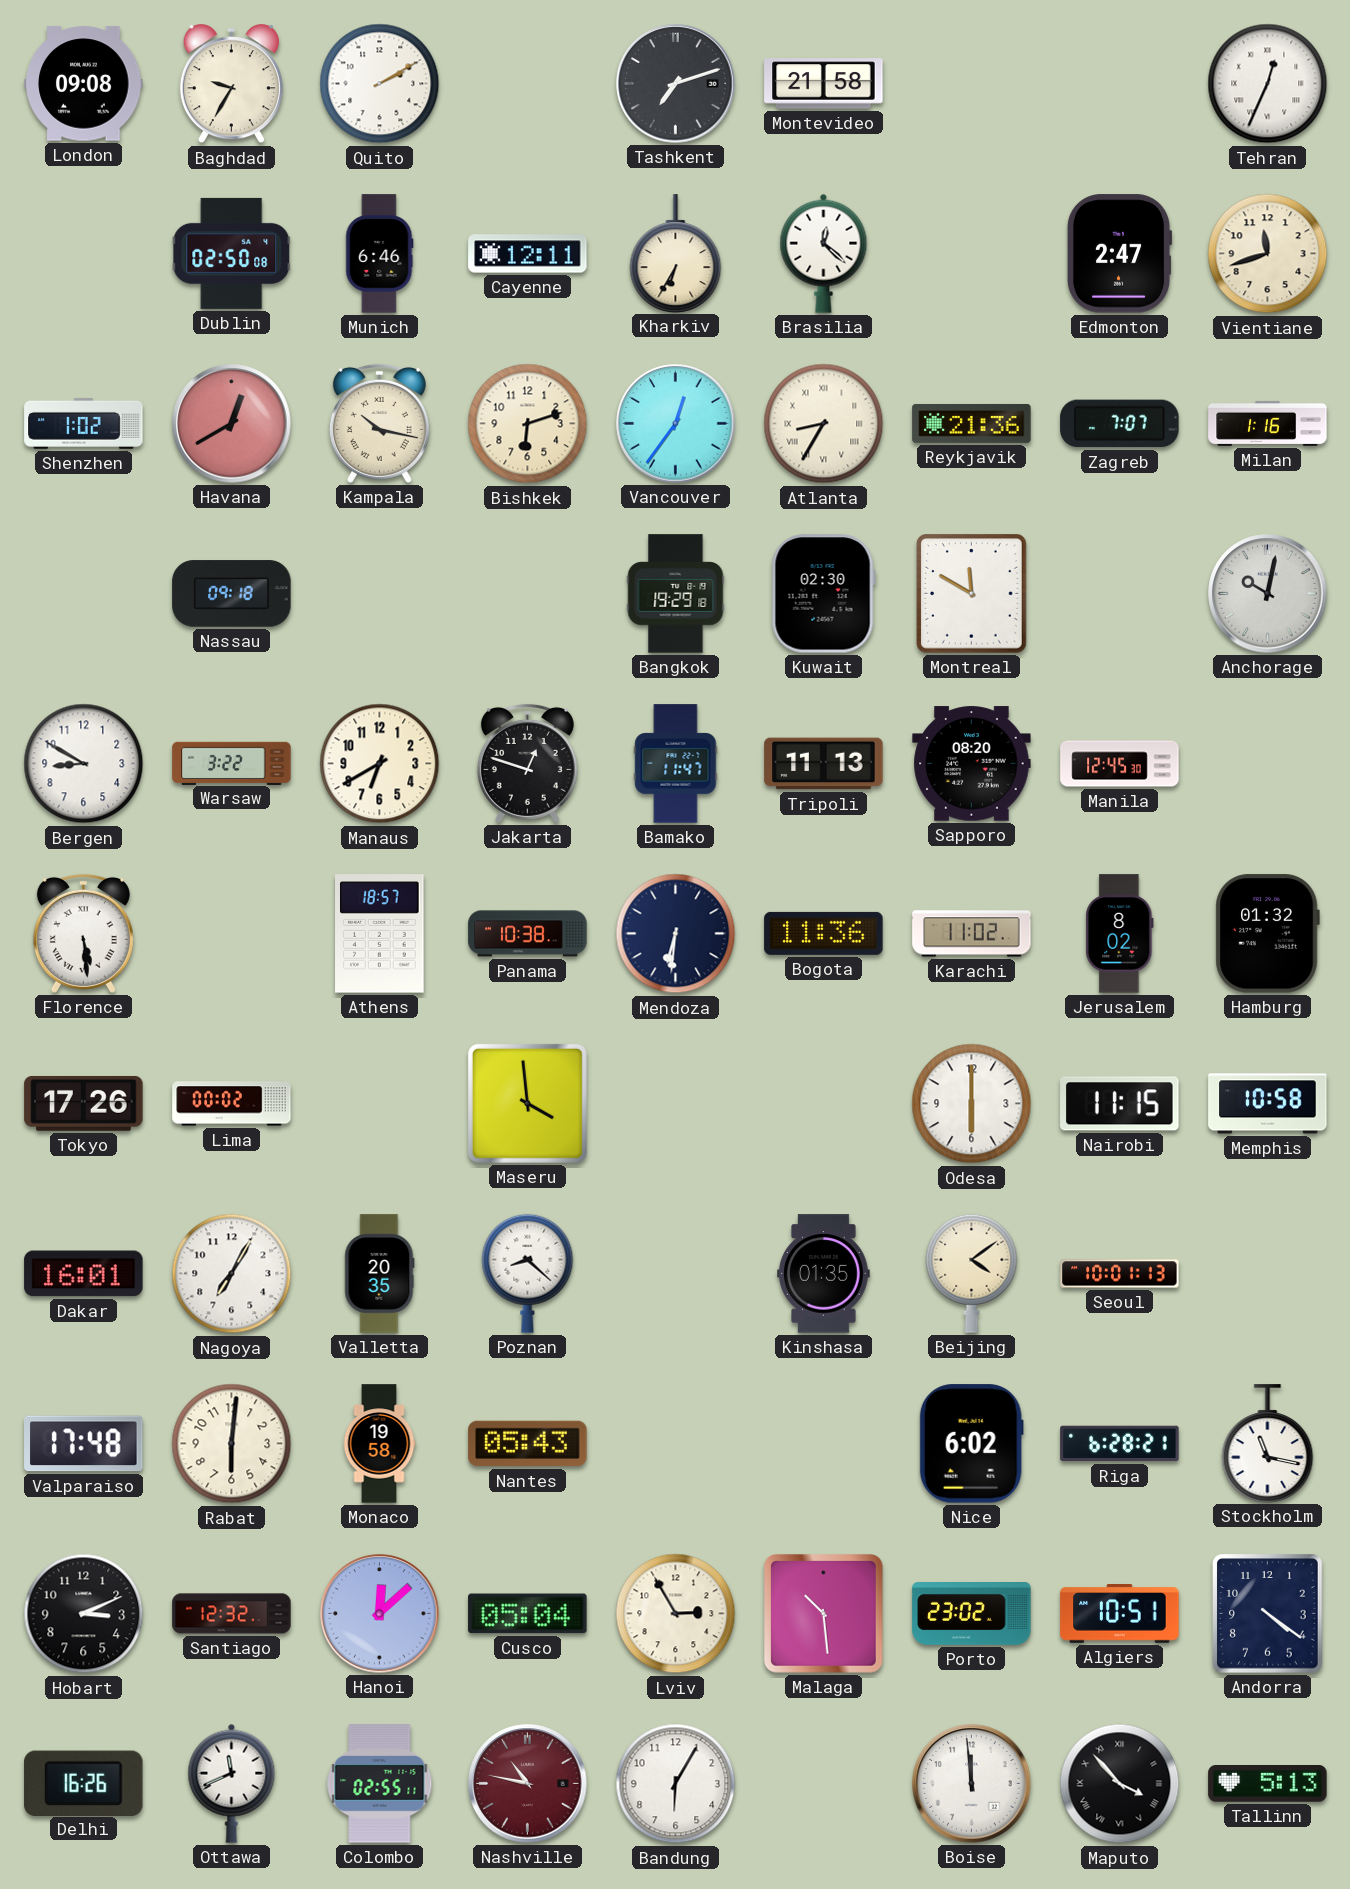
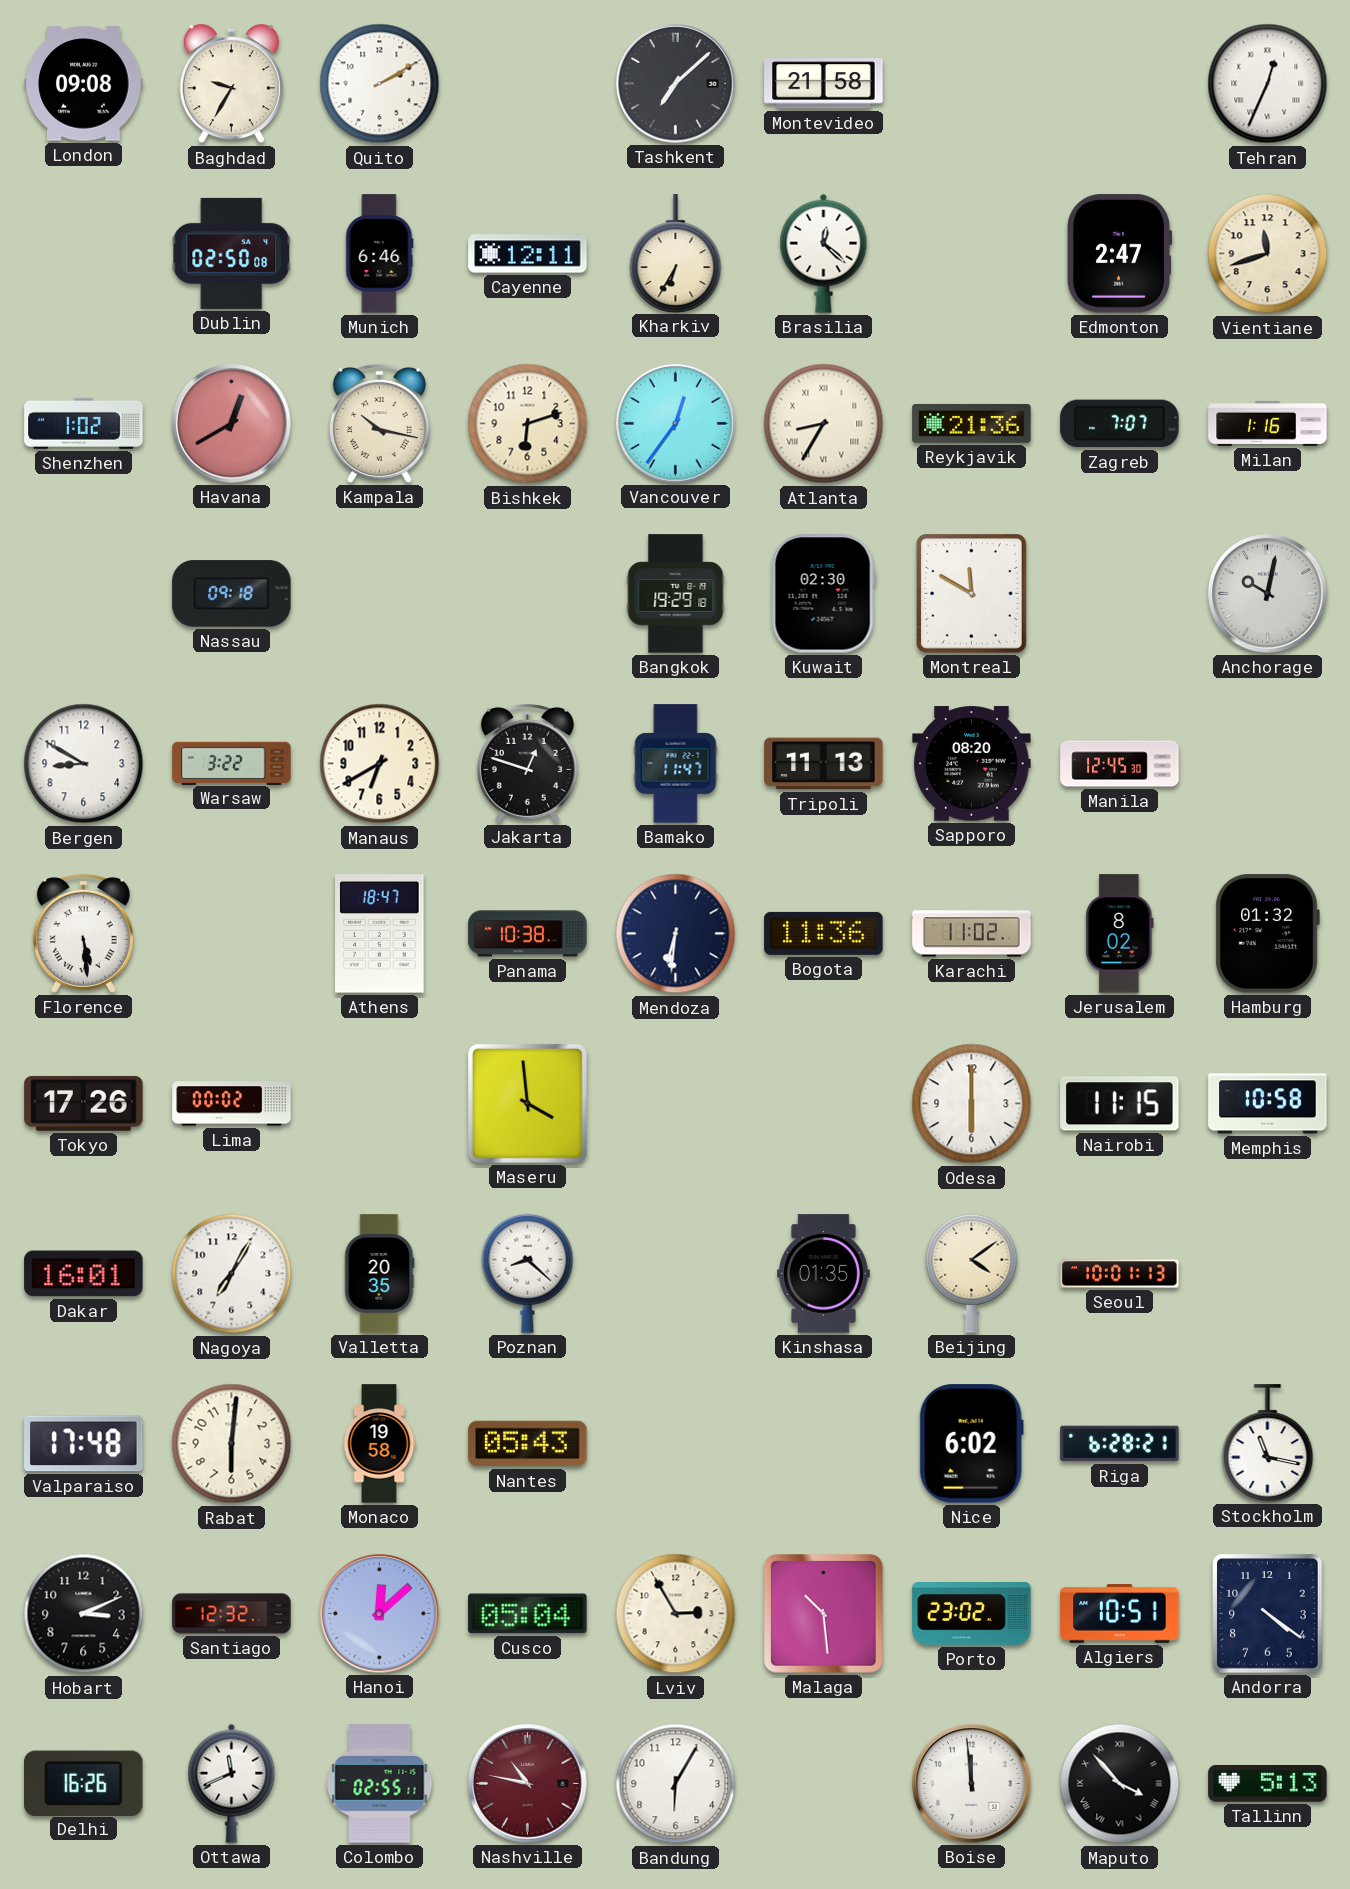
Tashkent: 7:12 -> 7:08
Athens: 18:57 -> 18:47
